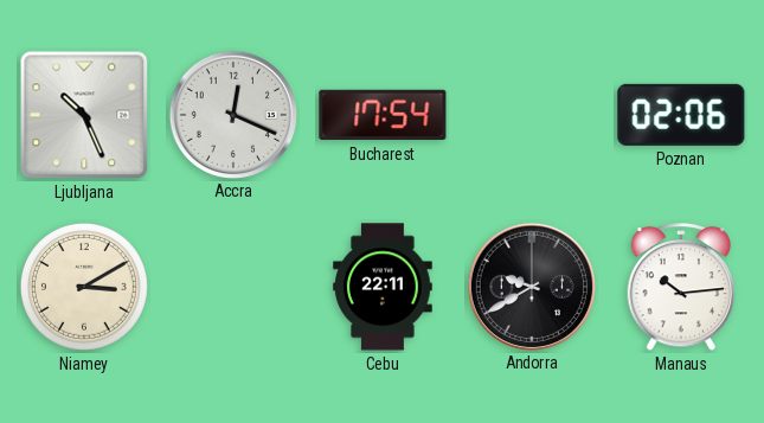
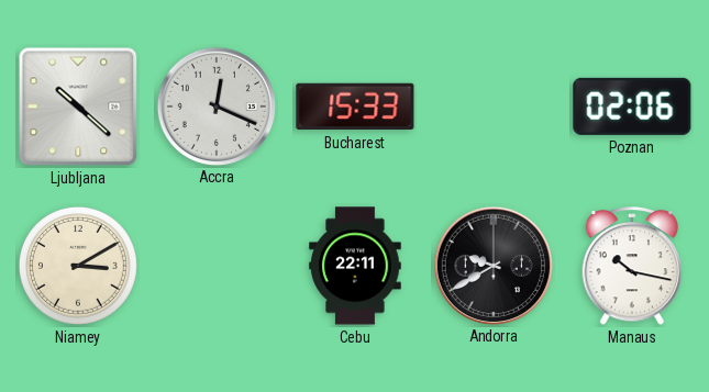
Ljubljana: 10:26 -> 10:22
Bucharest: 17:54 -> 15:33
Manaus: 10:14 -> 10:17
